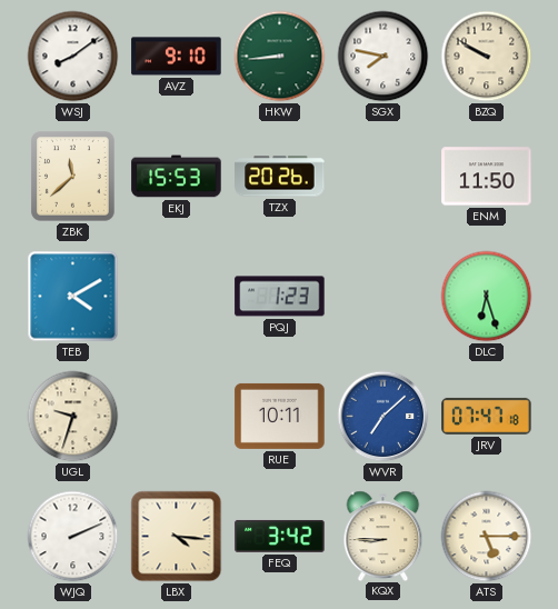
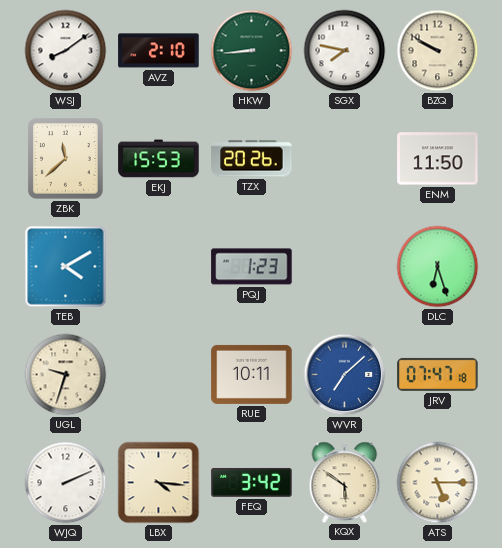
AVZ: 9:10 -> 2:10
KQX: 8:45 -> 5:51
